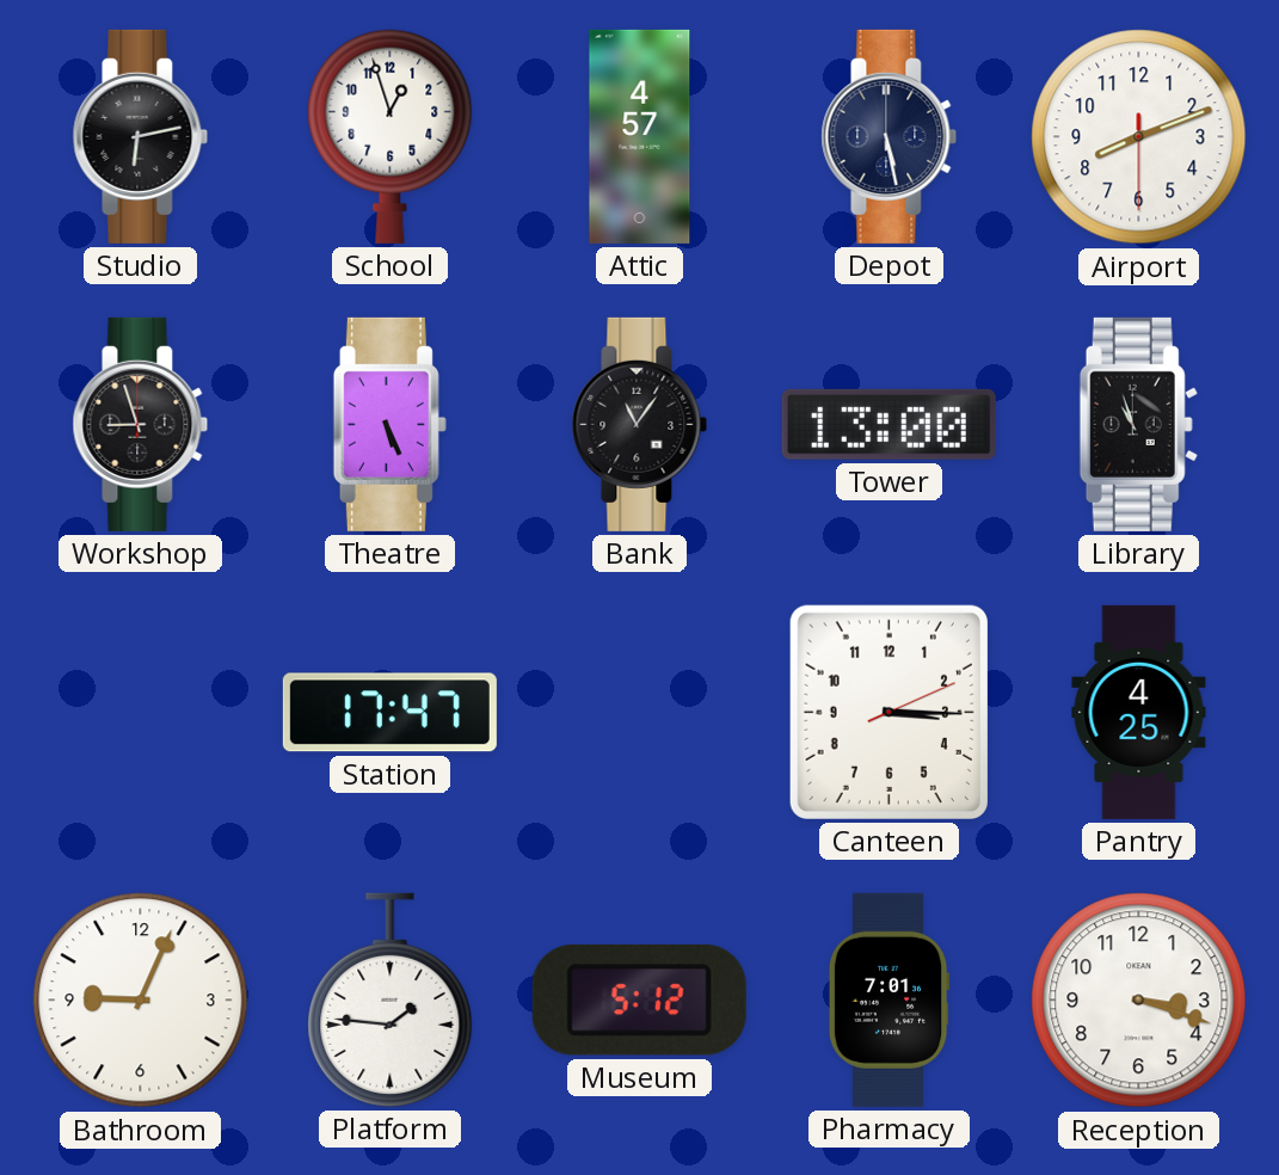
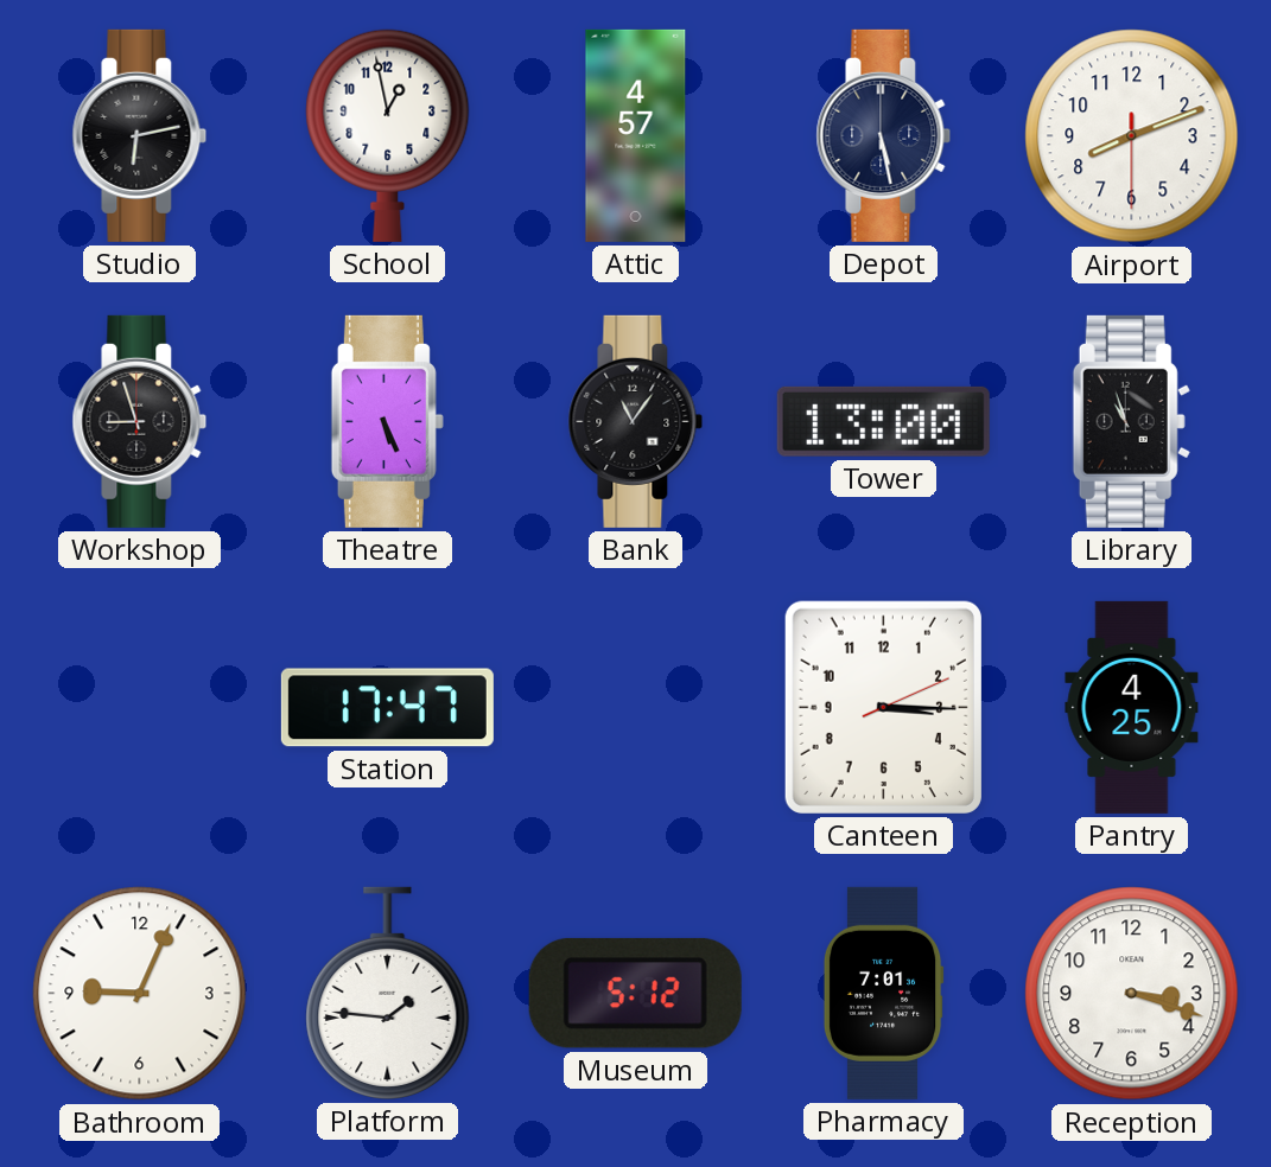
School: 12:57 -> 12:58
